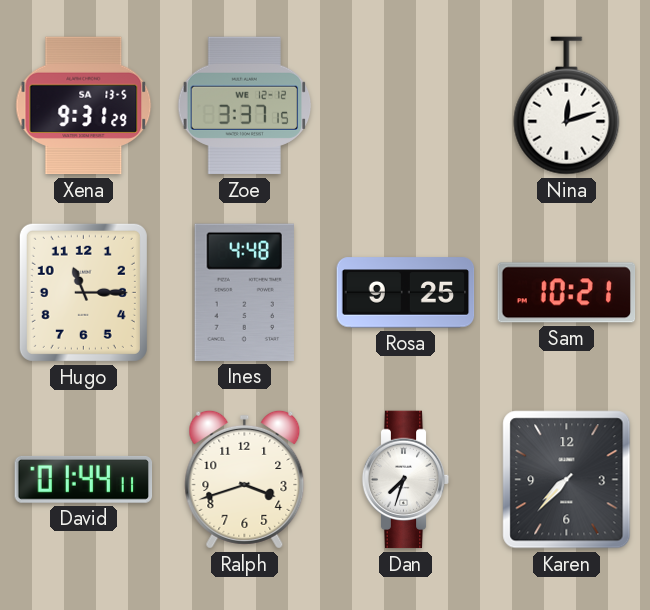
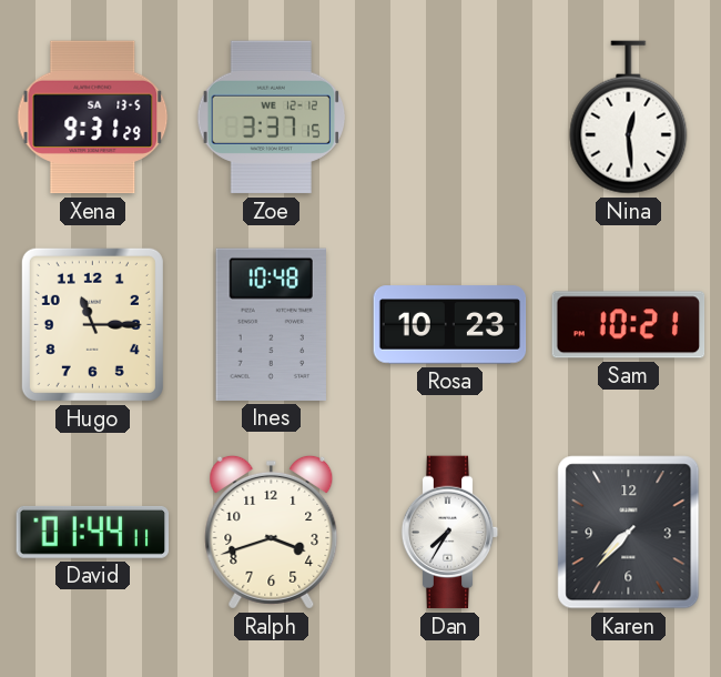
Nina: 12:12 -> 12:29
Ines: 4:48 -> 10:48
Rosa: 9:25 -> 10:23
Dan: 7:33 -> 7:35
